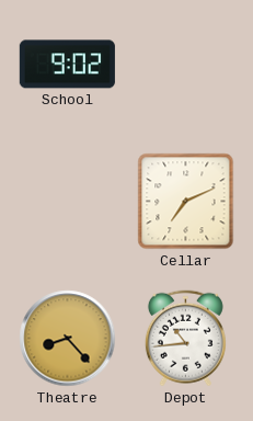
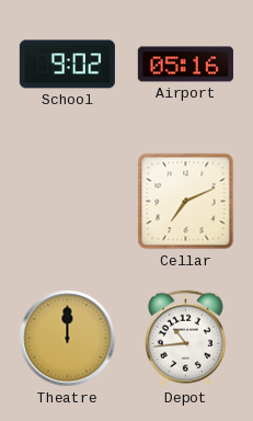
Airport: none -> 05:16
Theatre: 8:23 -> 12:00
